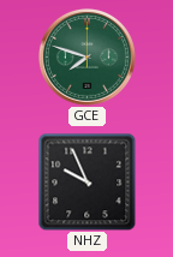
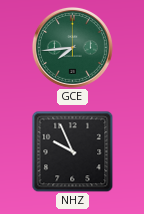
GCE: 7:48 -> 7:44
